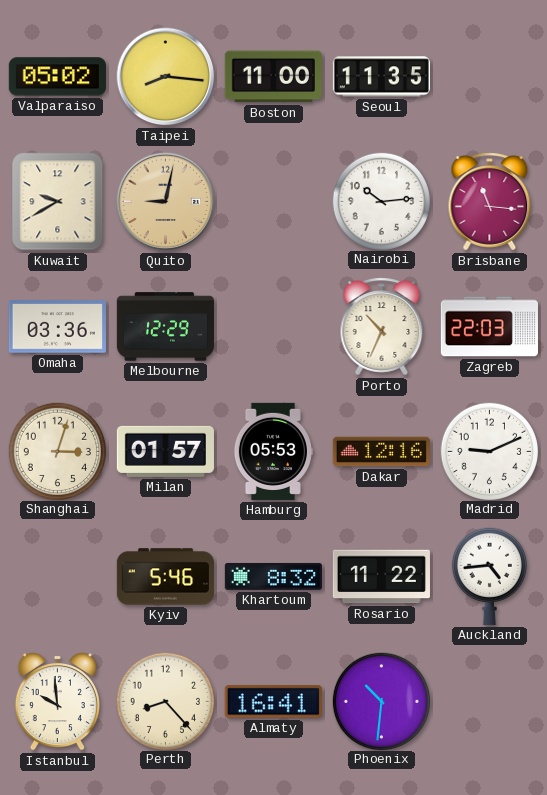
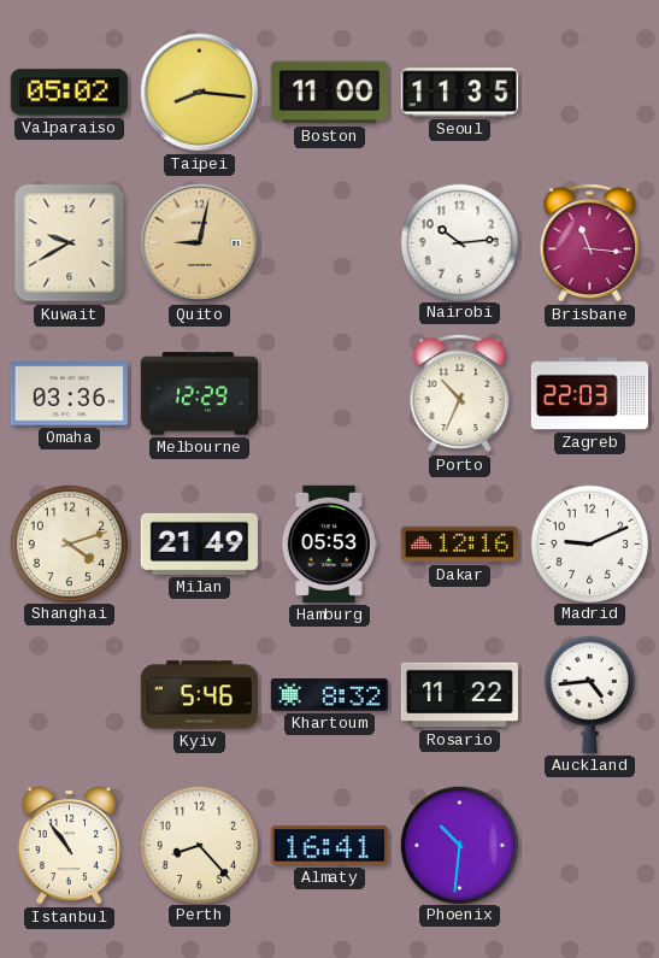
Shanghai: 3:03 -> 4:12
Milan: 01:57 -> 21:49
Istanbul: 9:59 -> 10:54
